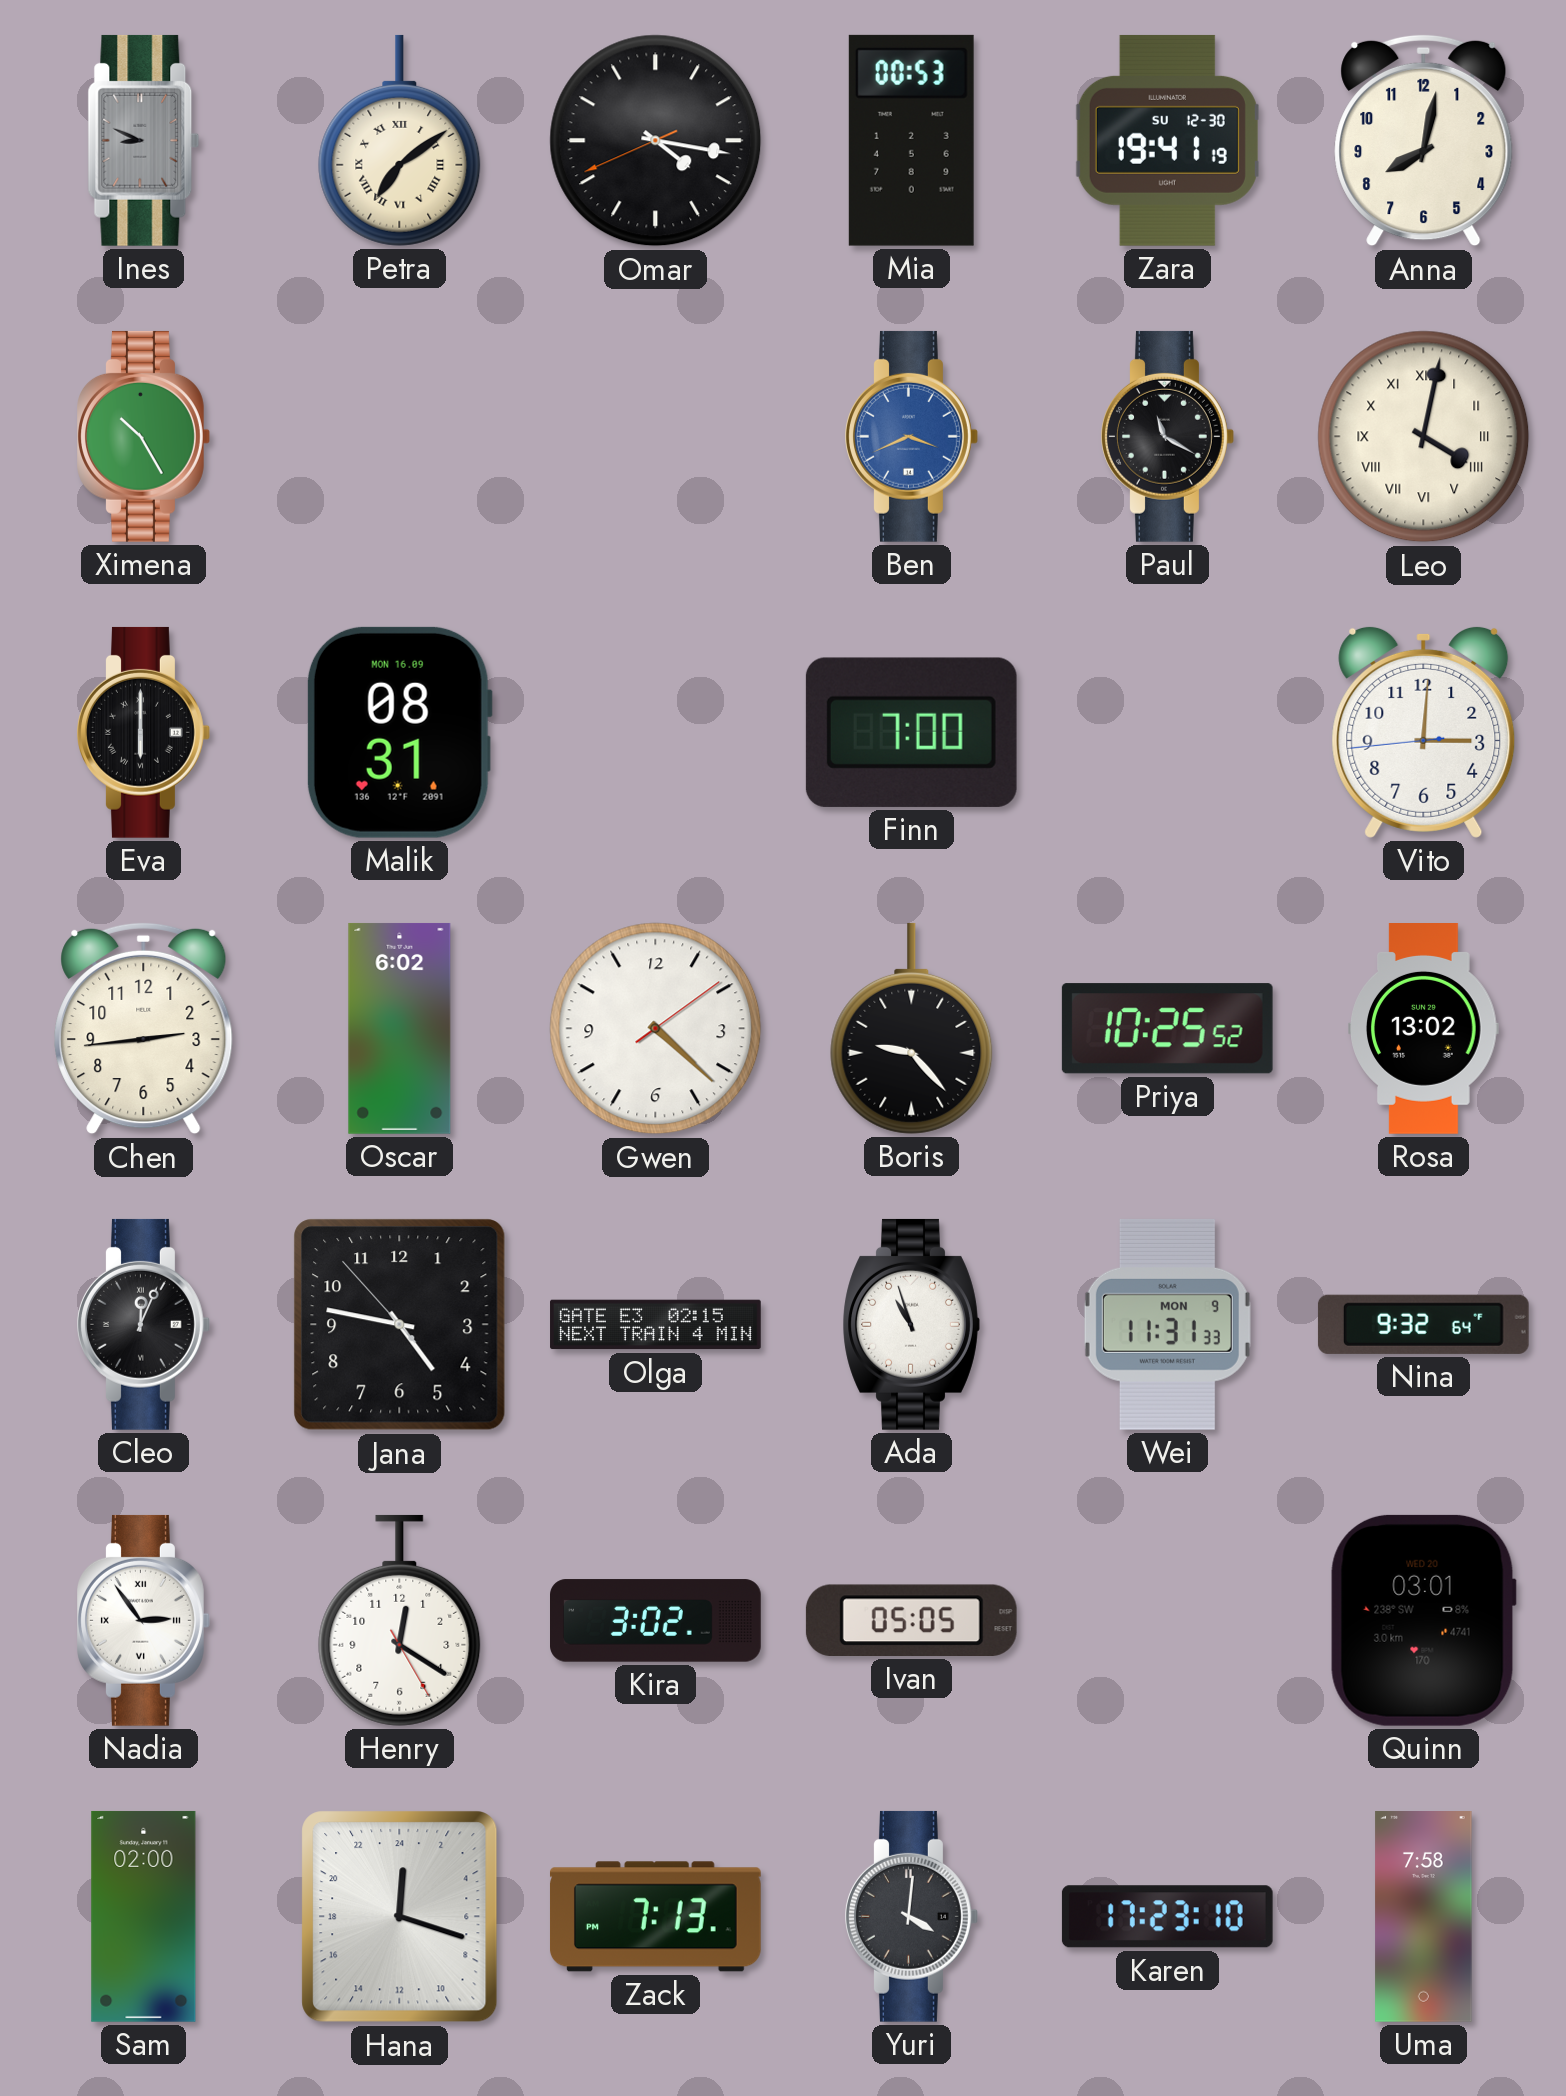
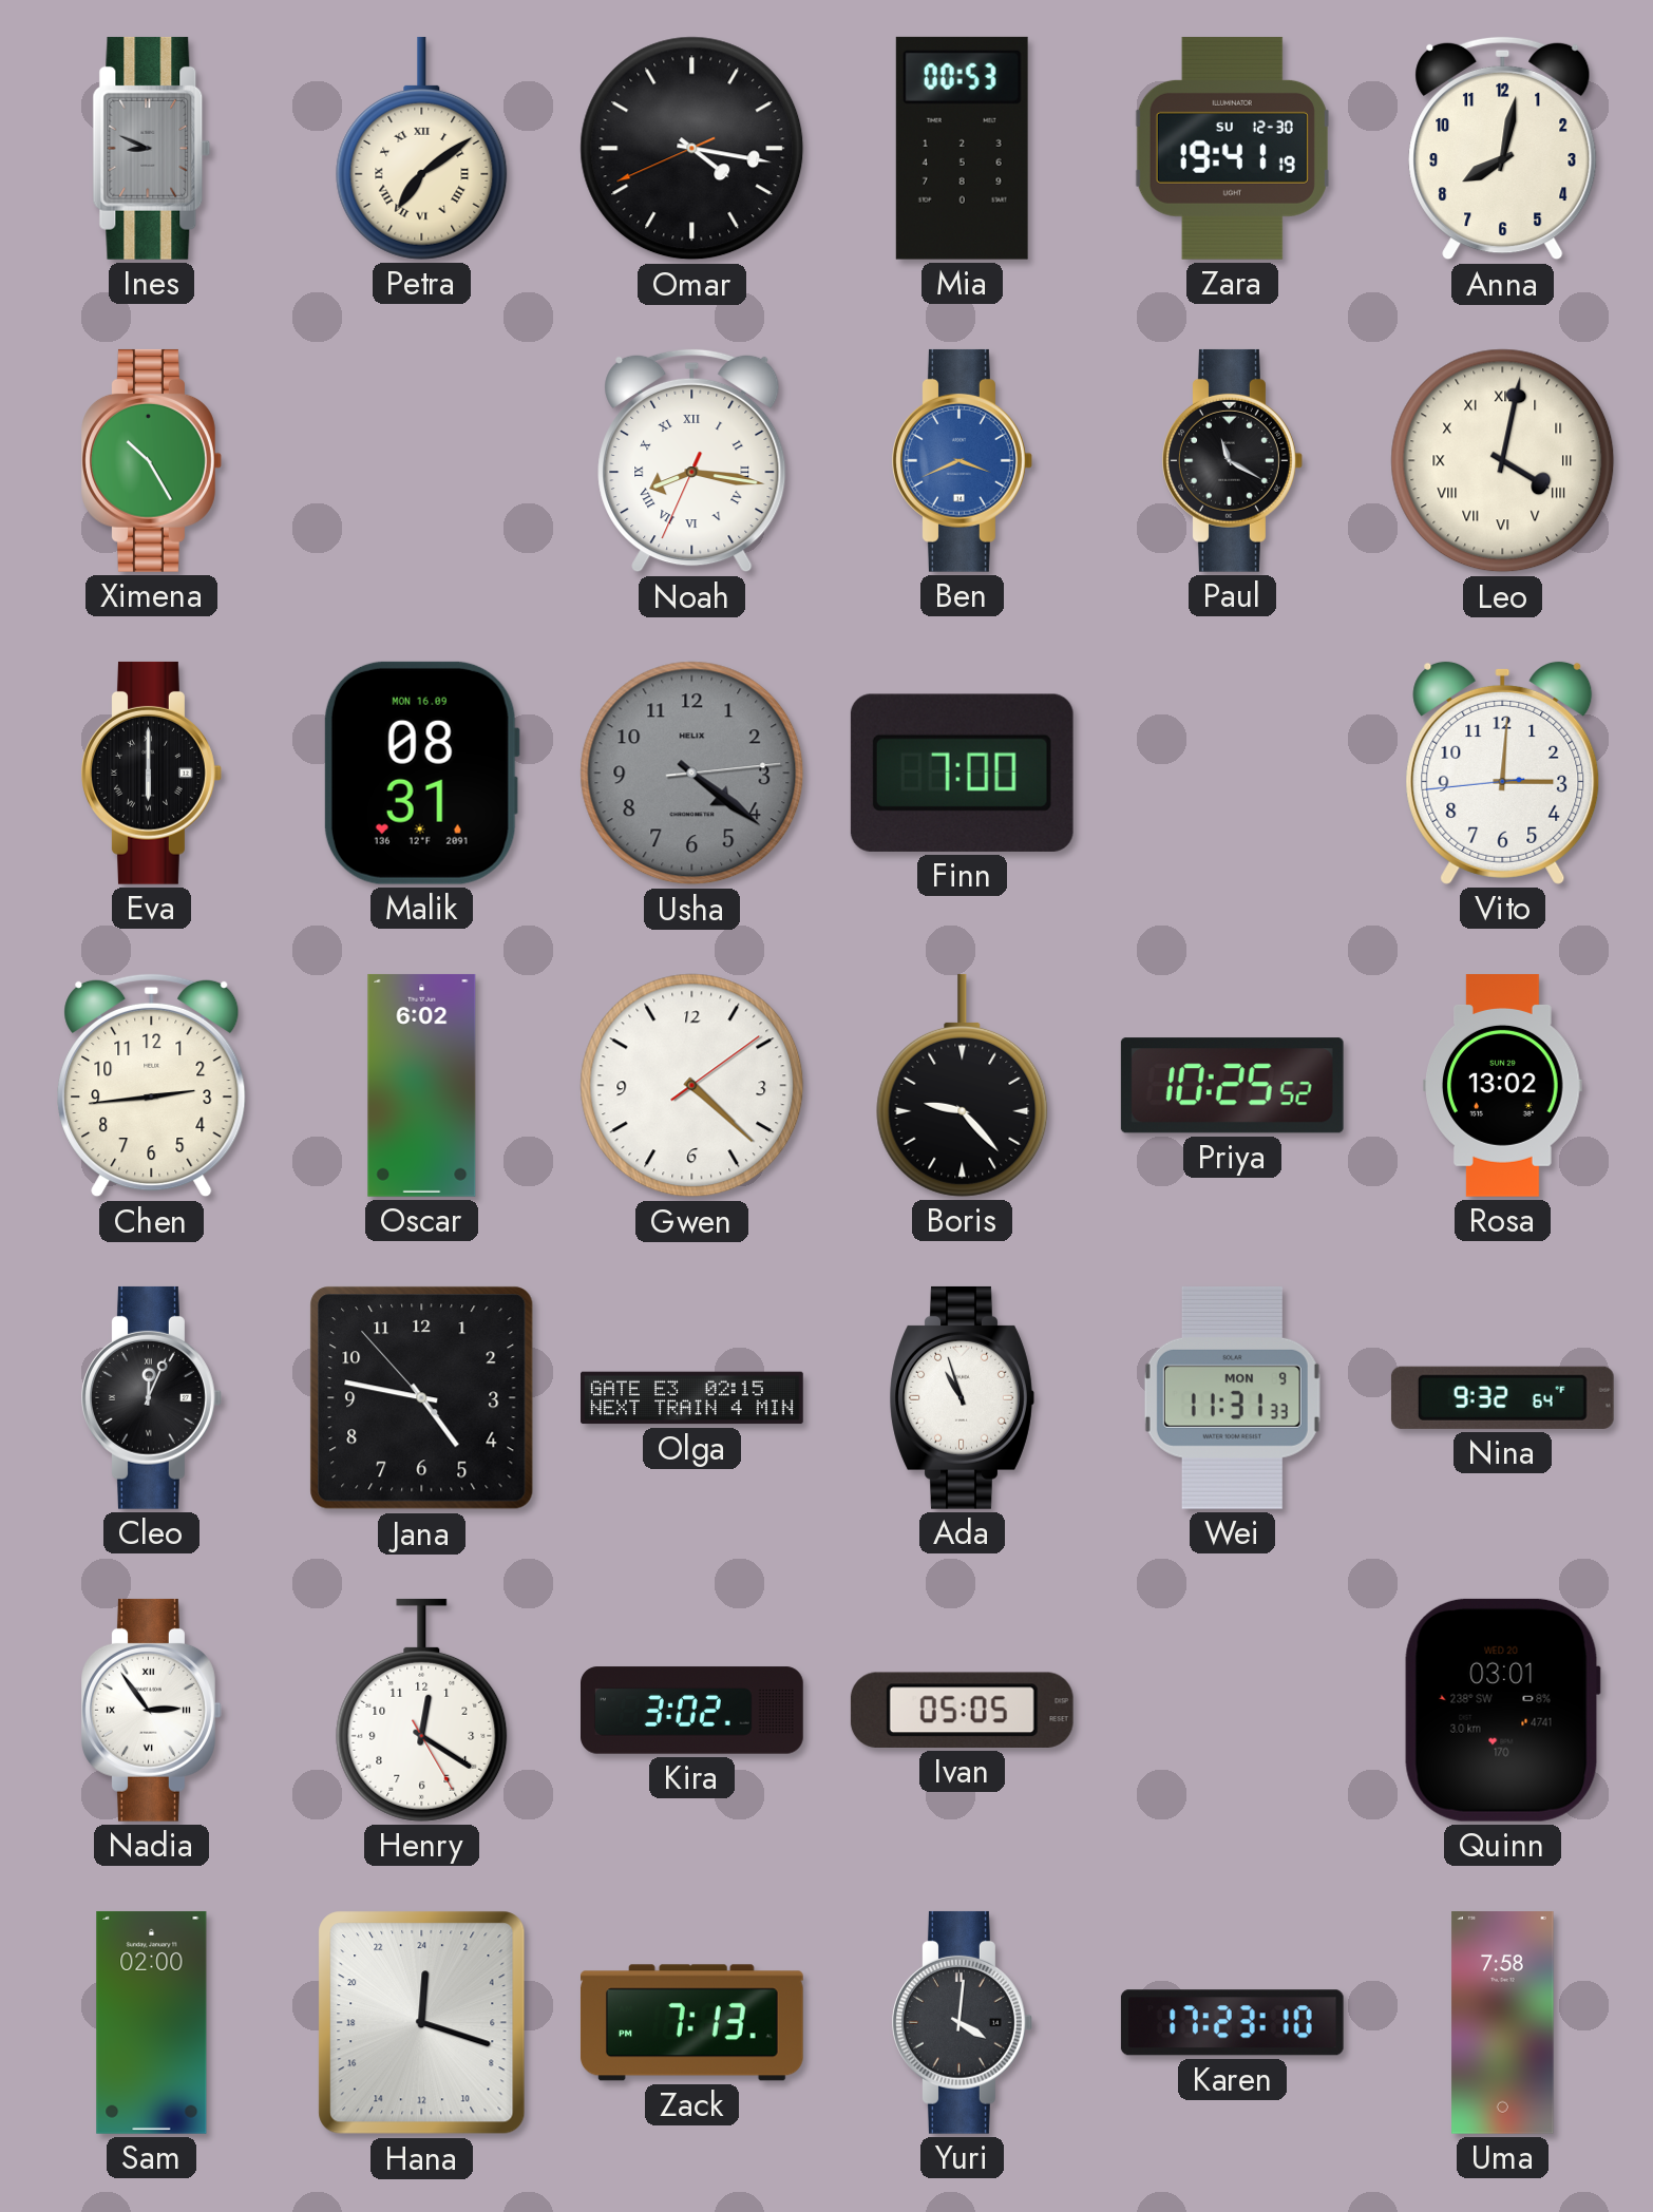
Noah: none -> 8:16
Usha: none -> 4:21
